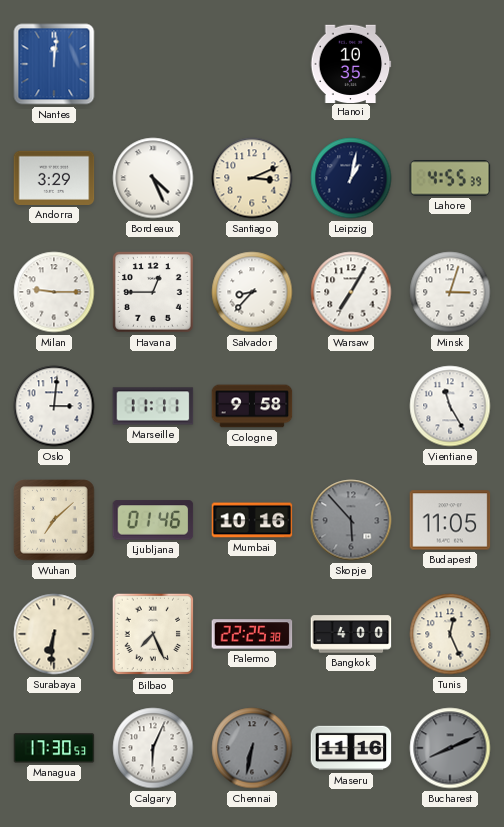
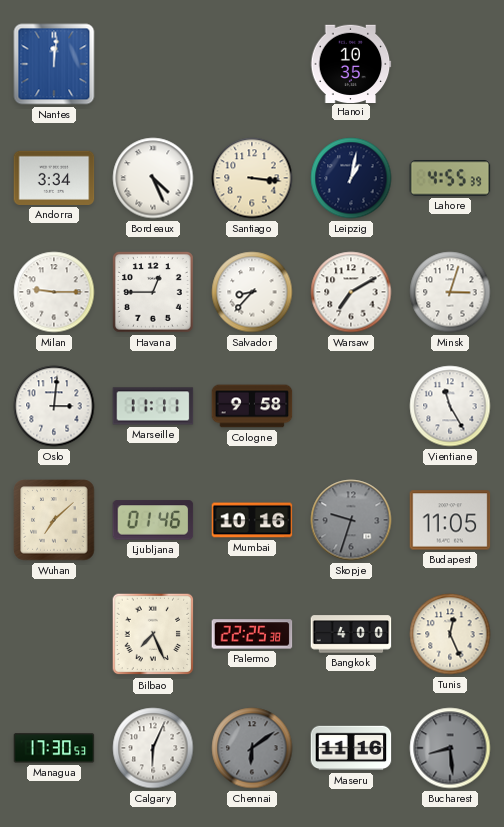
Andorra: 3:29 -> 3:34
Santiago: 3:11 -> 3:16
Warsaw: 7:05 -> 7:10
Skopje: 5:53 -> 9:33
Surabaya: 6:31 -> none
Chennai: 6:32 -> 6:09
Bucharest: 8:11 -> 8:29
